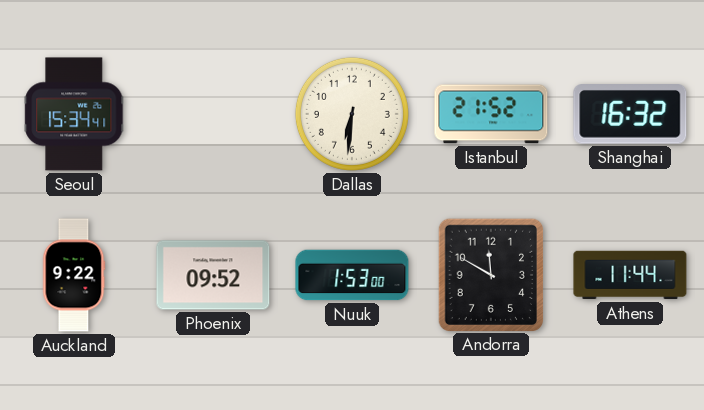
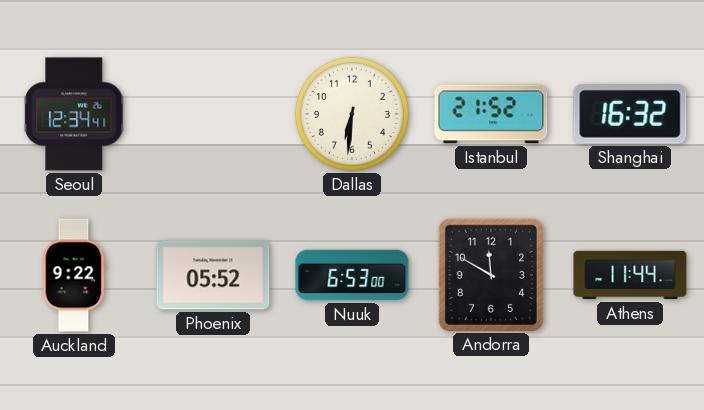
Seoul: 15:34 -> 12:34
Phoenix: 09:52 -> 05:52
Nuuk: 1:53 -> 6:53
